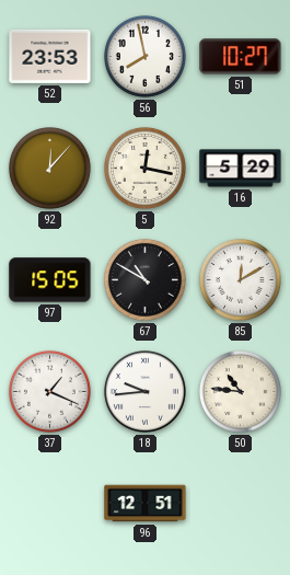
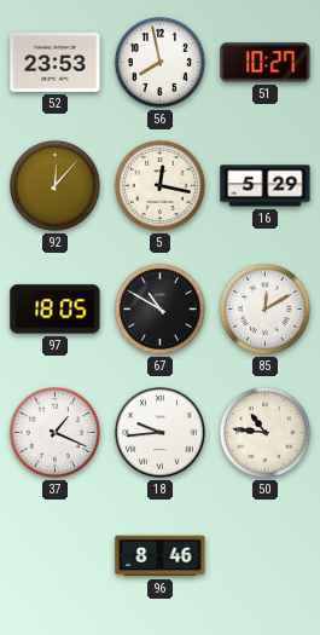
97: 15:05 -> 18:05
96: 12:51 -> 8:46
